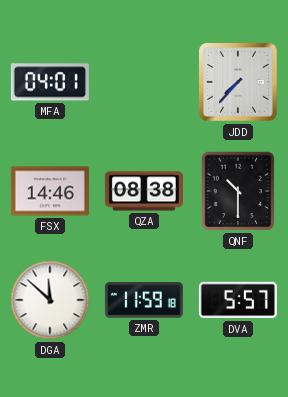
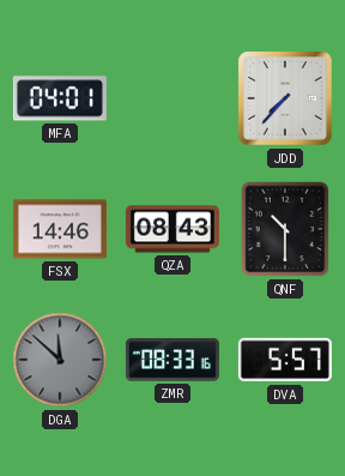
QZA: 08:38 -> 08:43
DGA dial: white -> grey
ZMR: 11:59 -> 08:33
